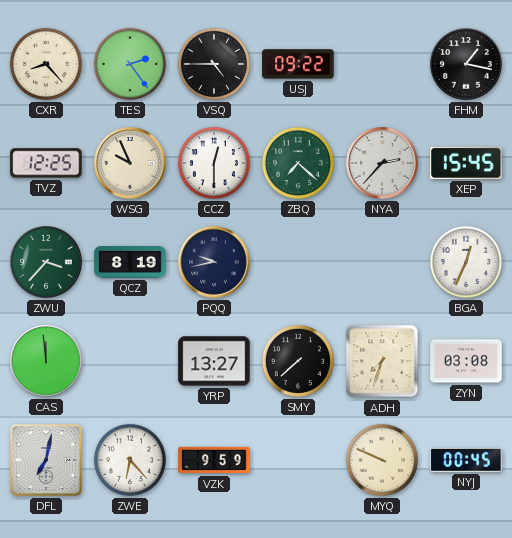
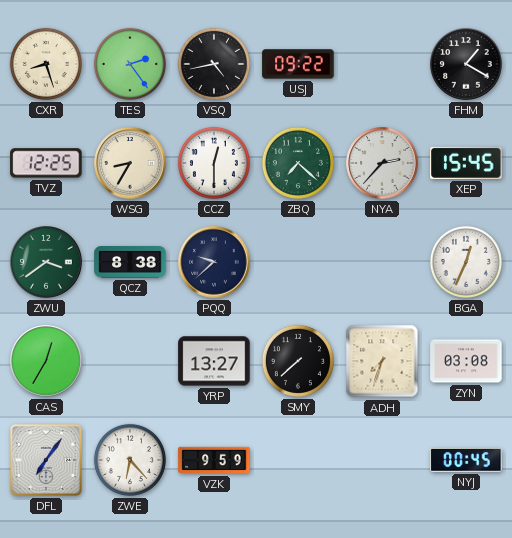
CXR: 8:23 -> 8:27
VSQ: 4:45 -> 4:43
FHM: 1:17 -> 1:20
WSG: 9:56 -> 8:35
ZWU: 3:37 -> 3:39
QCZ: 8:19 -> 8:38
PQQ: 9:43 -> 9:38
CAS: 11:59 -> 12:35
DFL: 7:02 -> 7:06
MYQ: 9:49 -> none
